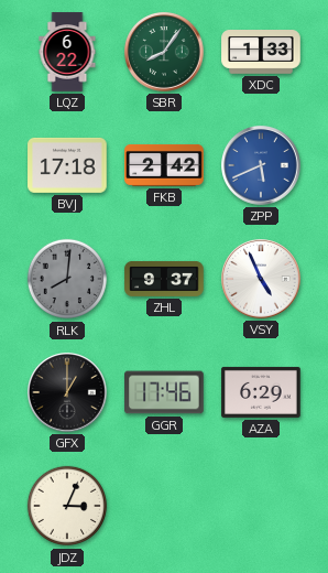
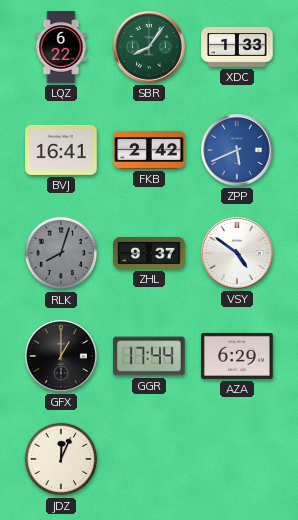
BVJ: 17:18 -> 16:41
RLK: 8:01 -> 8:03
VSY: 4:56 -> 4:51
GGR: 17:46 -> 17:44
JDZ: 3:04 -> 12:04
